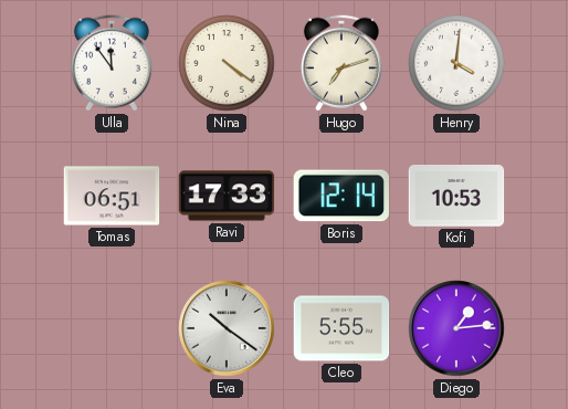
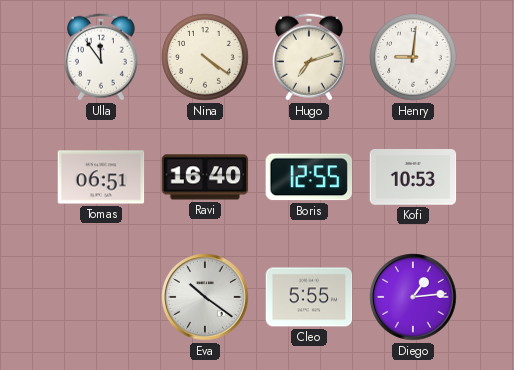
Henry: 4:01 -> 9:01
Ravi: 17:33 -> 16:40
Boris: 12:14 -> 12:55
